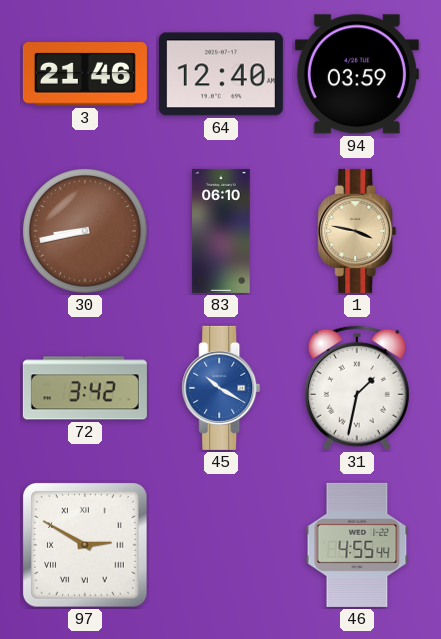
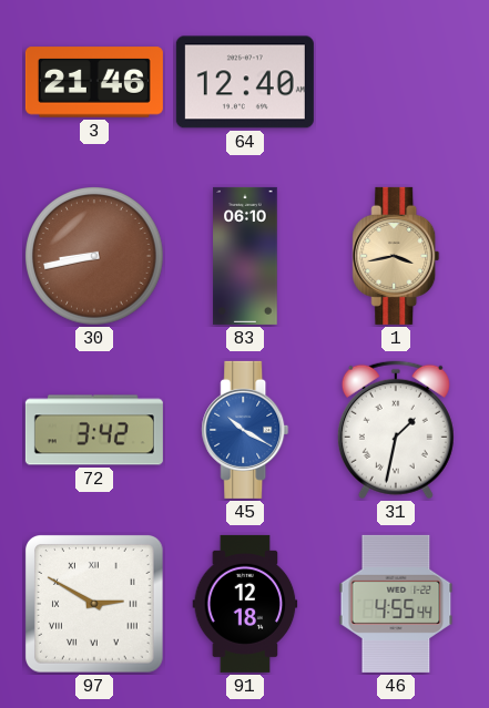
94: 03:59 -> none
1: 3:47 -> 3:43
91: none -> 12:18
